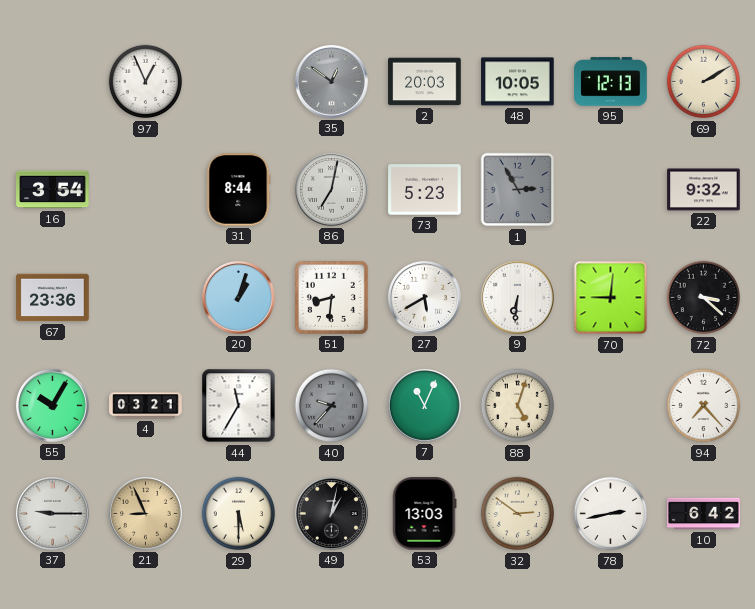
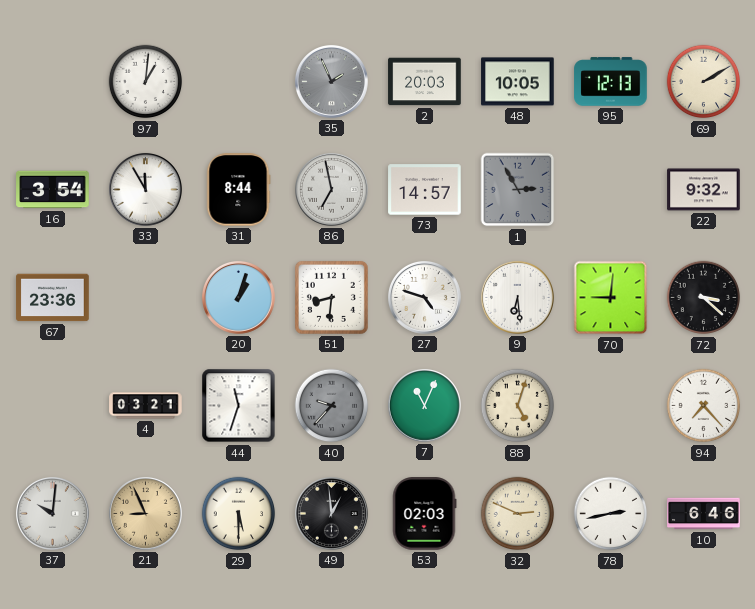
97: 12:56 -> 1:01
35: 12:51 -> 1:56
33: none -> 11:55
86: 7:02 -> 6:58
73: 5:23 -> 14:57
27: 5:40 -> 4:48
9: 6:31 -> 6:29
55: 10:05 -> none
44: 11:35 -> 11:33
37: 9:15 -> 10:01
49: 1:02 -> 12:59
53: 13:03 -> 02:03
32: 2:51 -> 2:49
10: 6:42 -> 6:46
